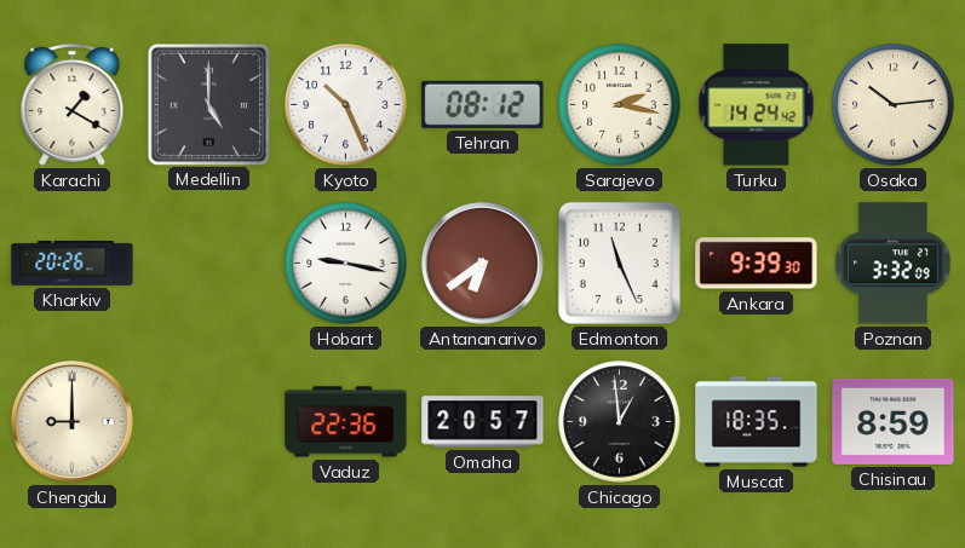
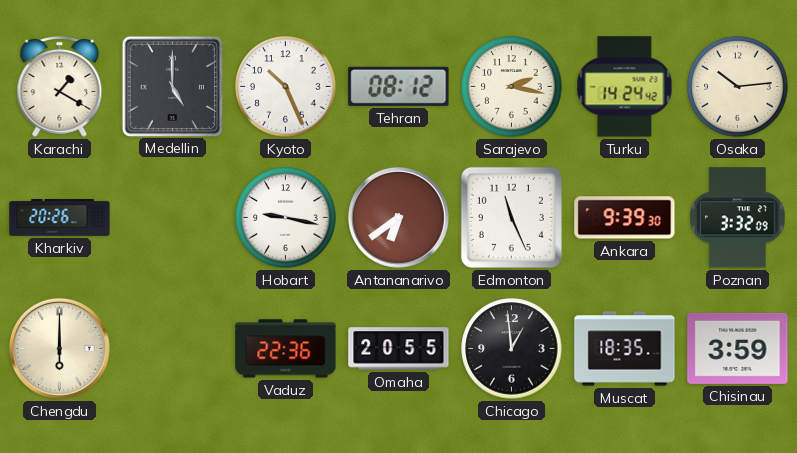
Chengdu: 9:00 -> 6:00
Omaha: 20:57 -> 20:55
Chisinau: 8:59 -> 3:59
